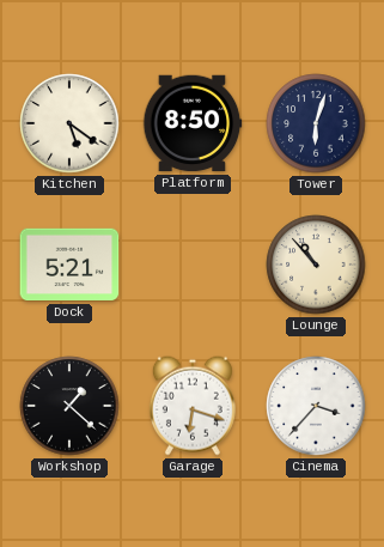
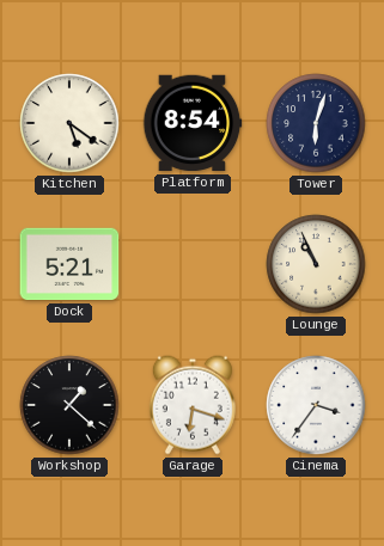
Platform: 8:50 -> 8:54
Lounge: 10:53 -> 10:56
Cinema: 3:37 -> 3:36
